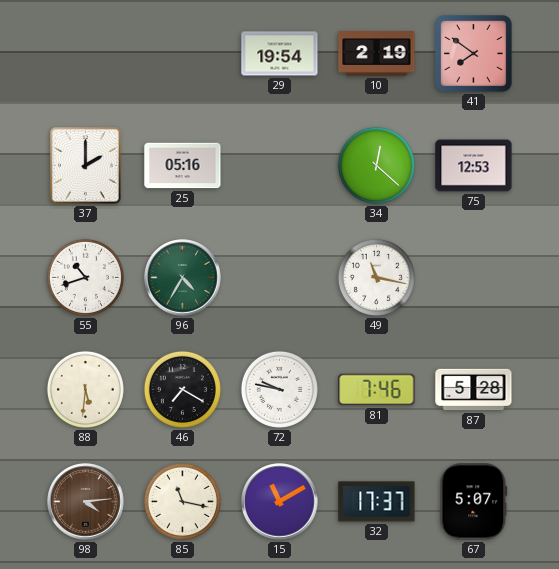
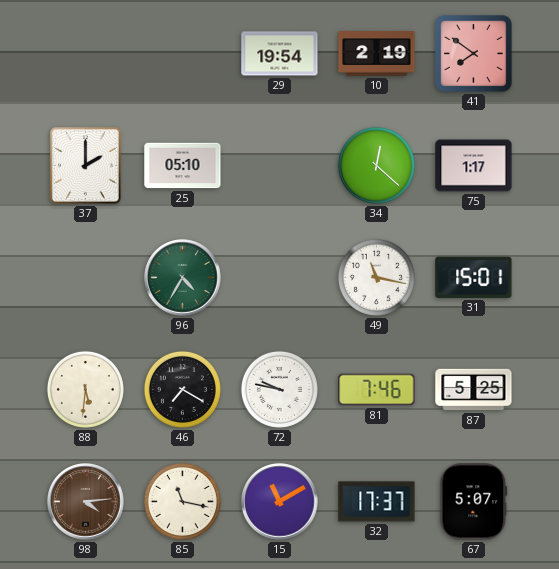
25: 05:16 -> 05:10
75: 12:53 -> 1:17
55: 10:42 -> none
31: none -> 15:01
87: 5:28 -> 5:25
